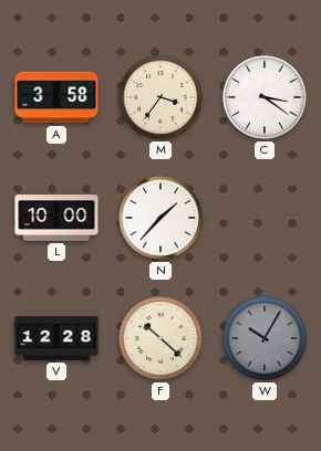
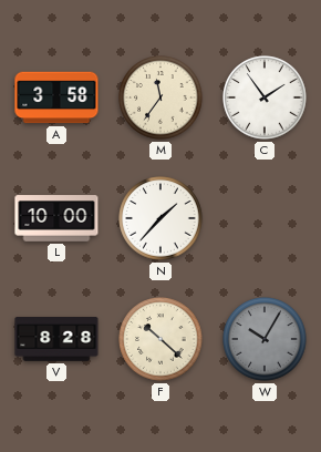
M: 3:36 -> 11:36
C: 3:21 -> 1:54
V: 12:28 -> 8:28
